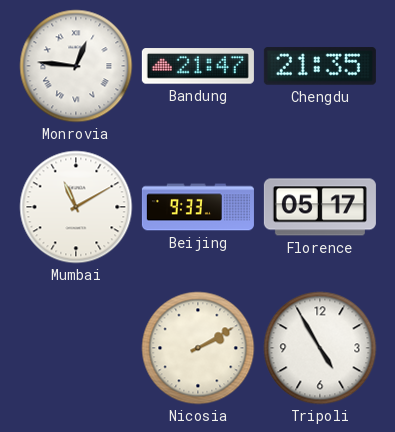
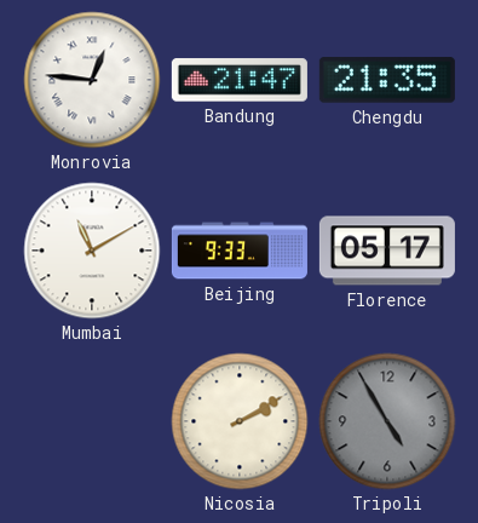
Tripoli dial: white -> grey
